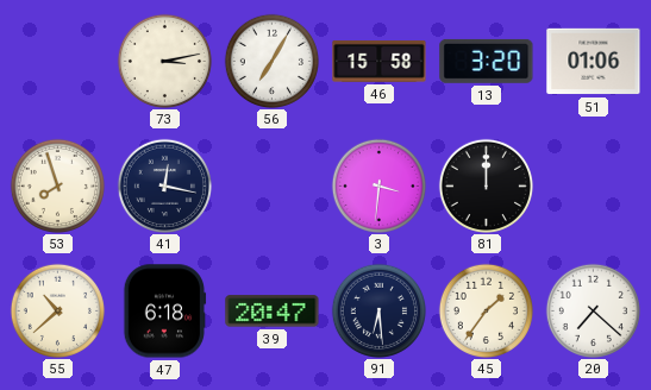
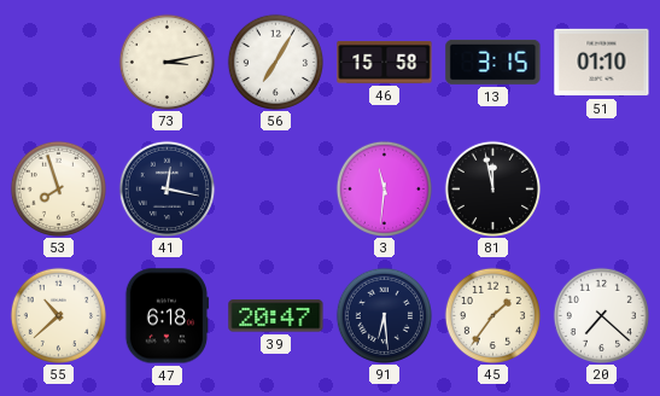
13: 3:20 -> 3:15
51: 01:06 -> 01:10
3: 3:31 -> 11:31
81: 12:00 -> 11:58
